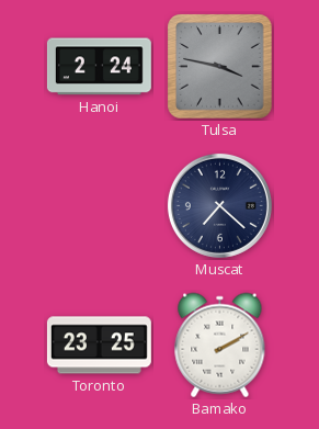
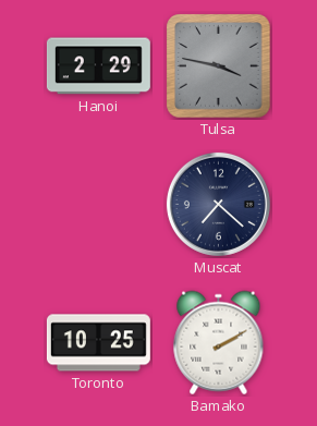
Hanoi: 2:24 -> 2:29
Toronto: 23:25 -> 10:25
